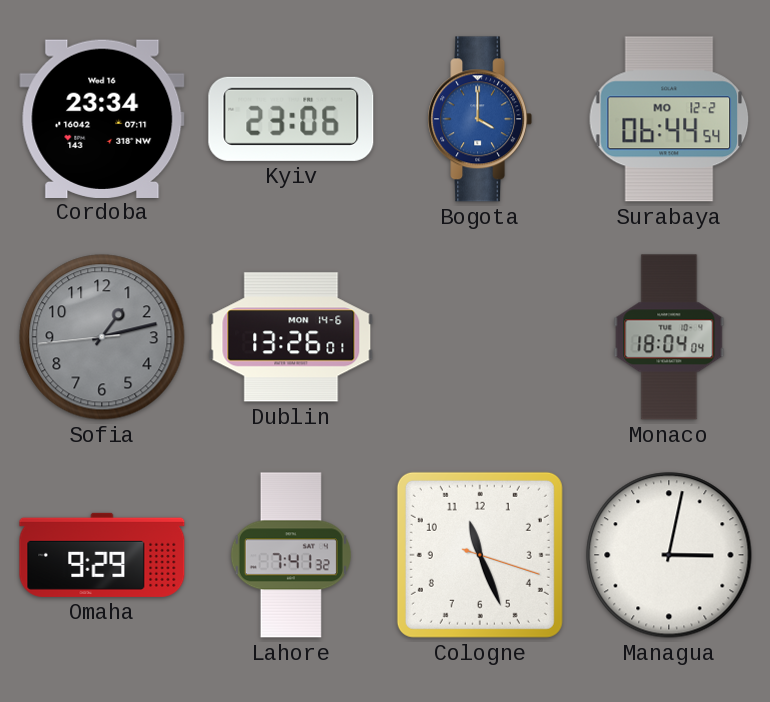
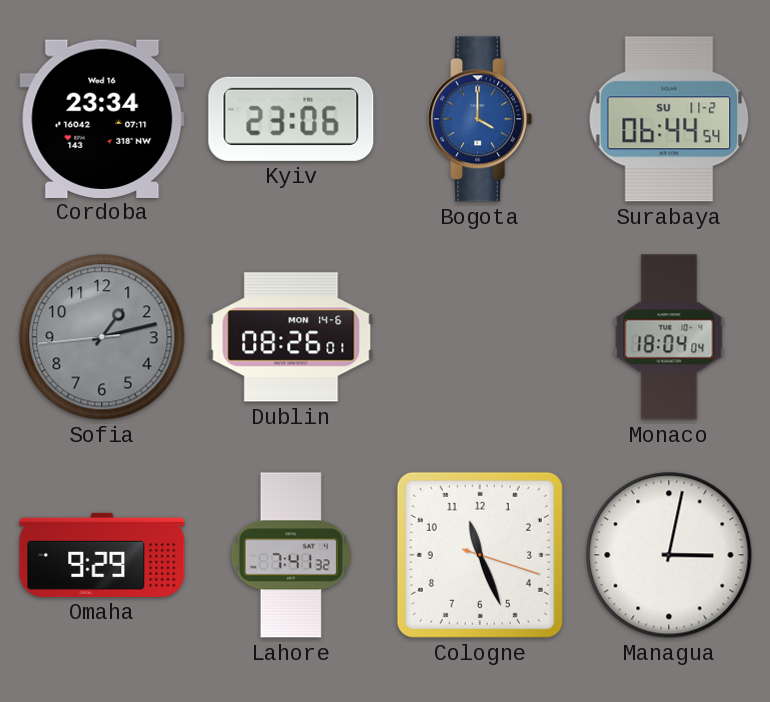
Surabaya date: MO 12-2 -> SU 11-2
Dublin: 13:26 -> 08:26
